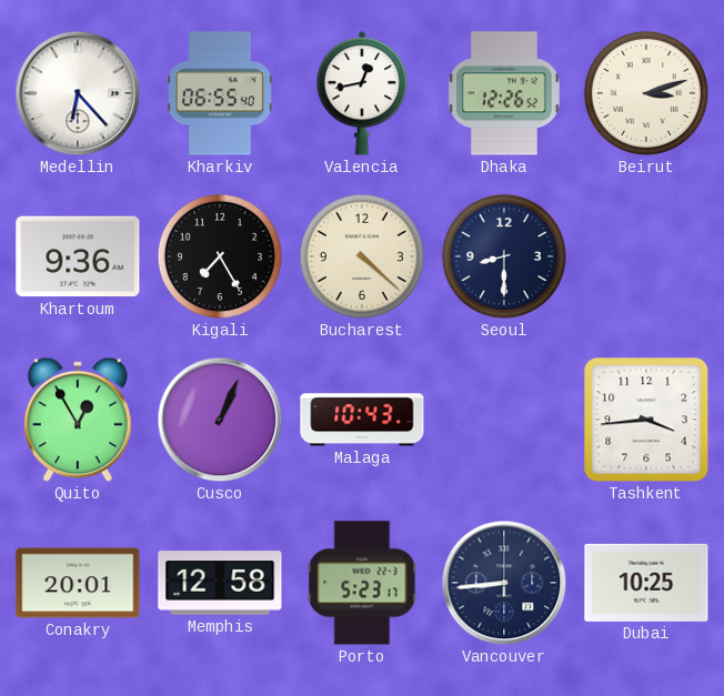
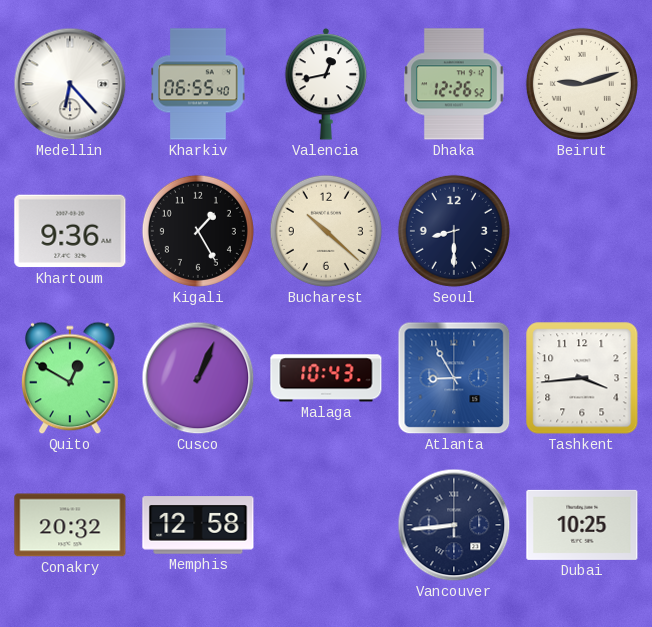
Beirut: 3:12 -> 9:12
Kigali: 7:25 -> 1:25
Bucharest: 4:22 -> 10:22
Quito: 12:55 -> 12:50
Atlanta: none -> 8:55
Conakry: 20:01 -> 20:32
Porto: 5:23 -> none
